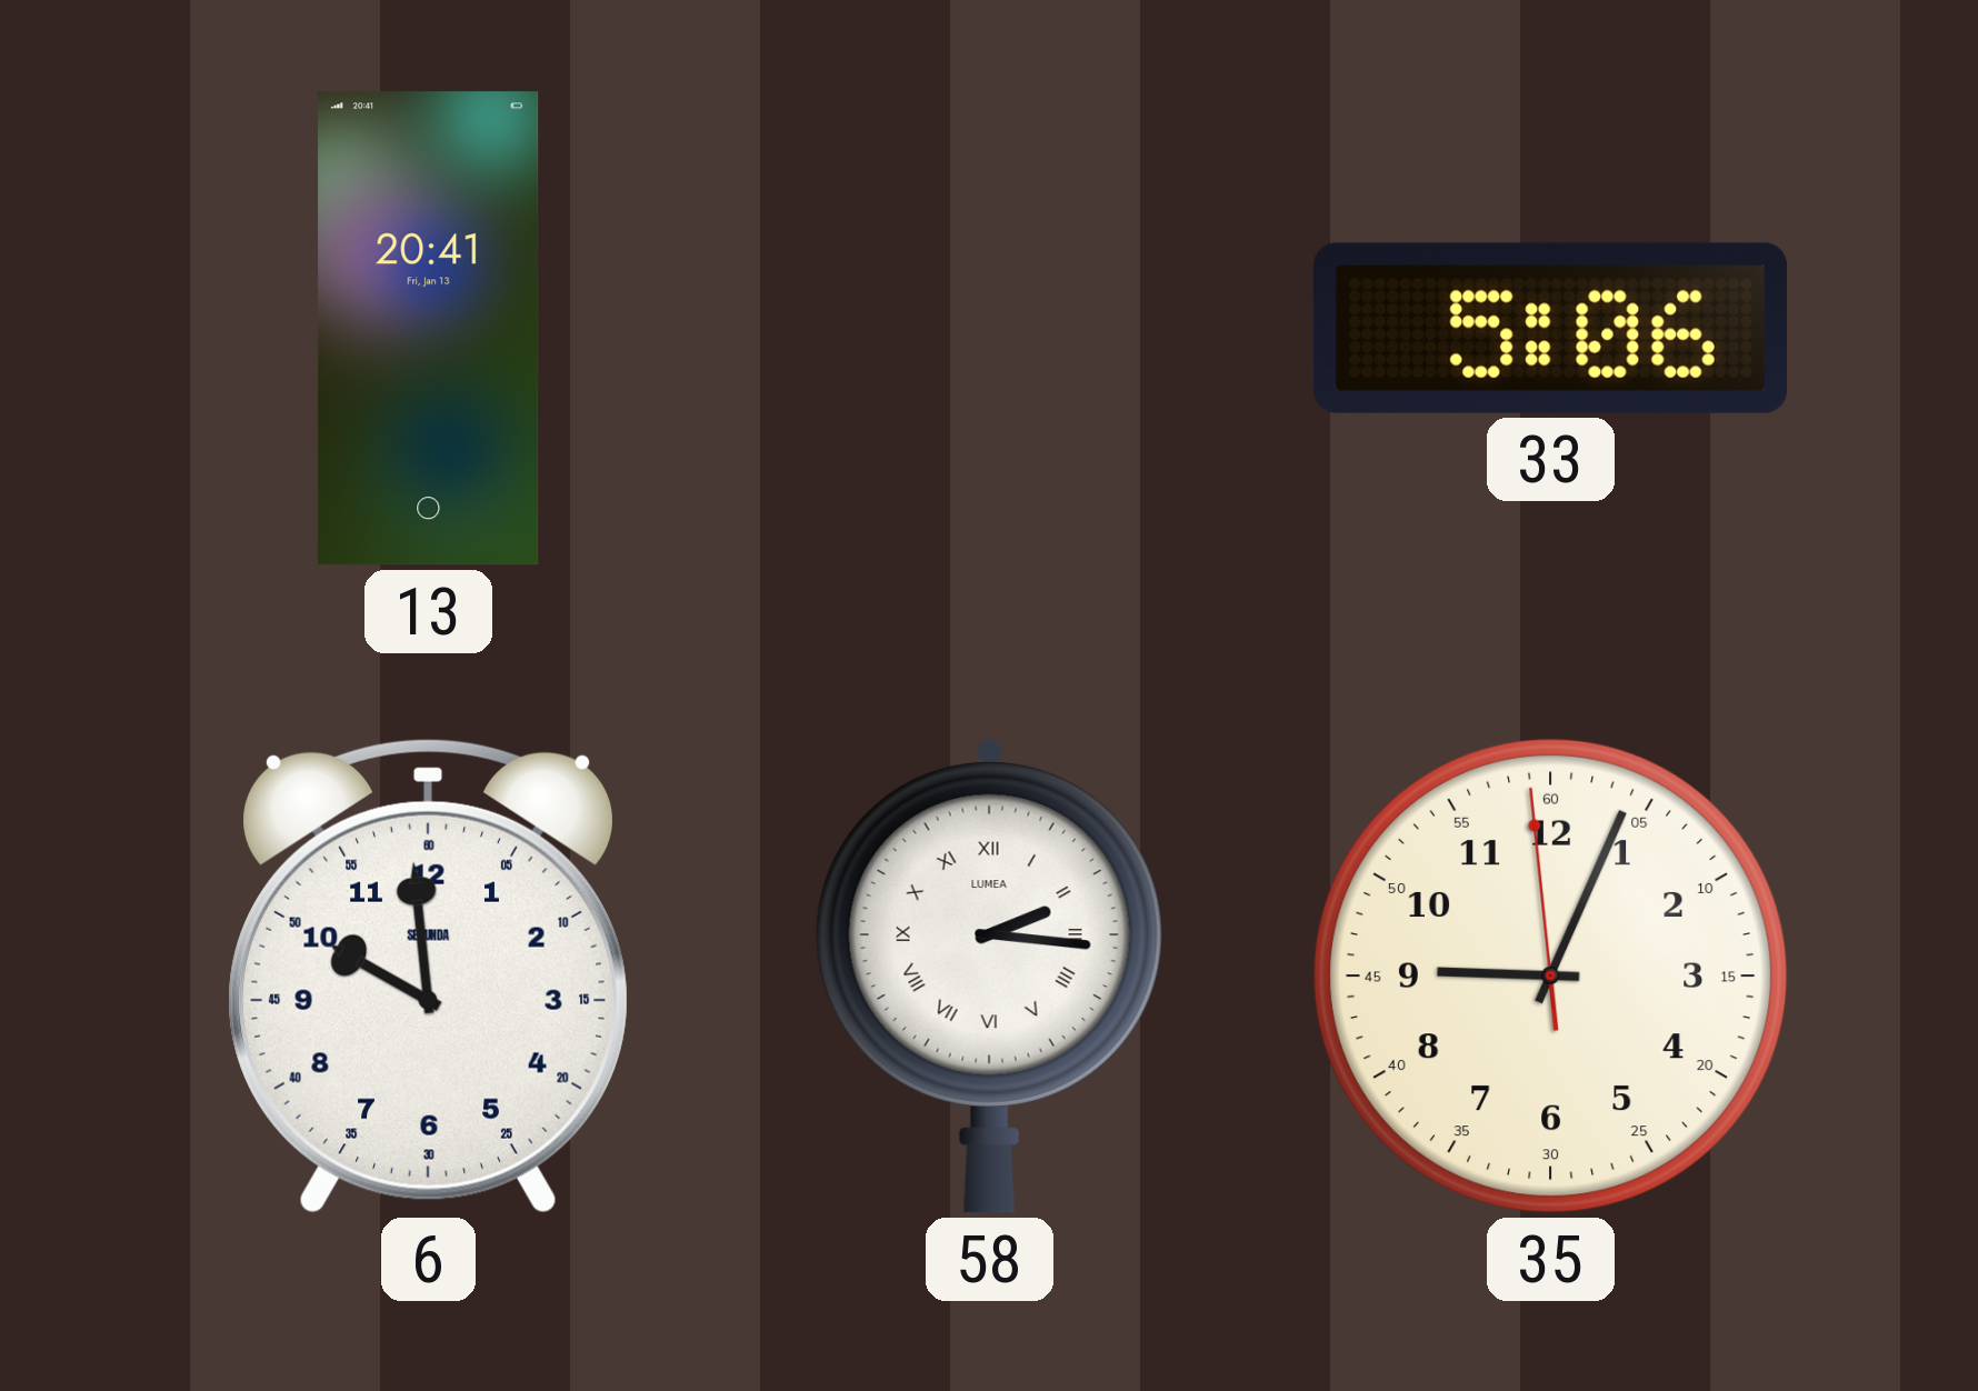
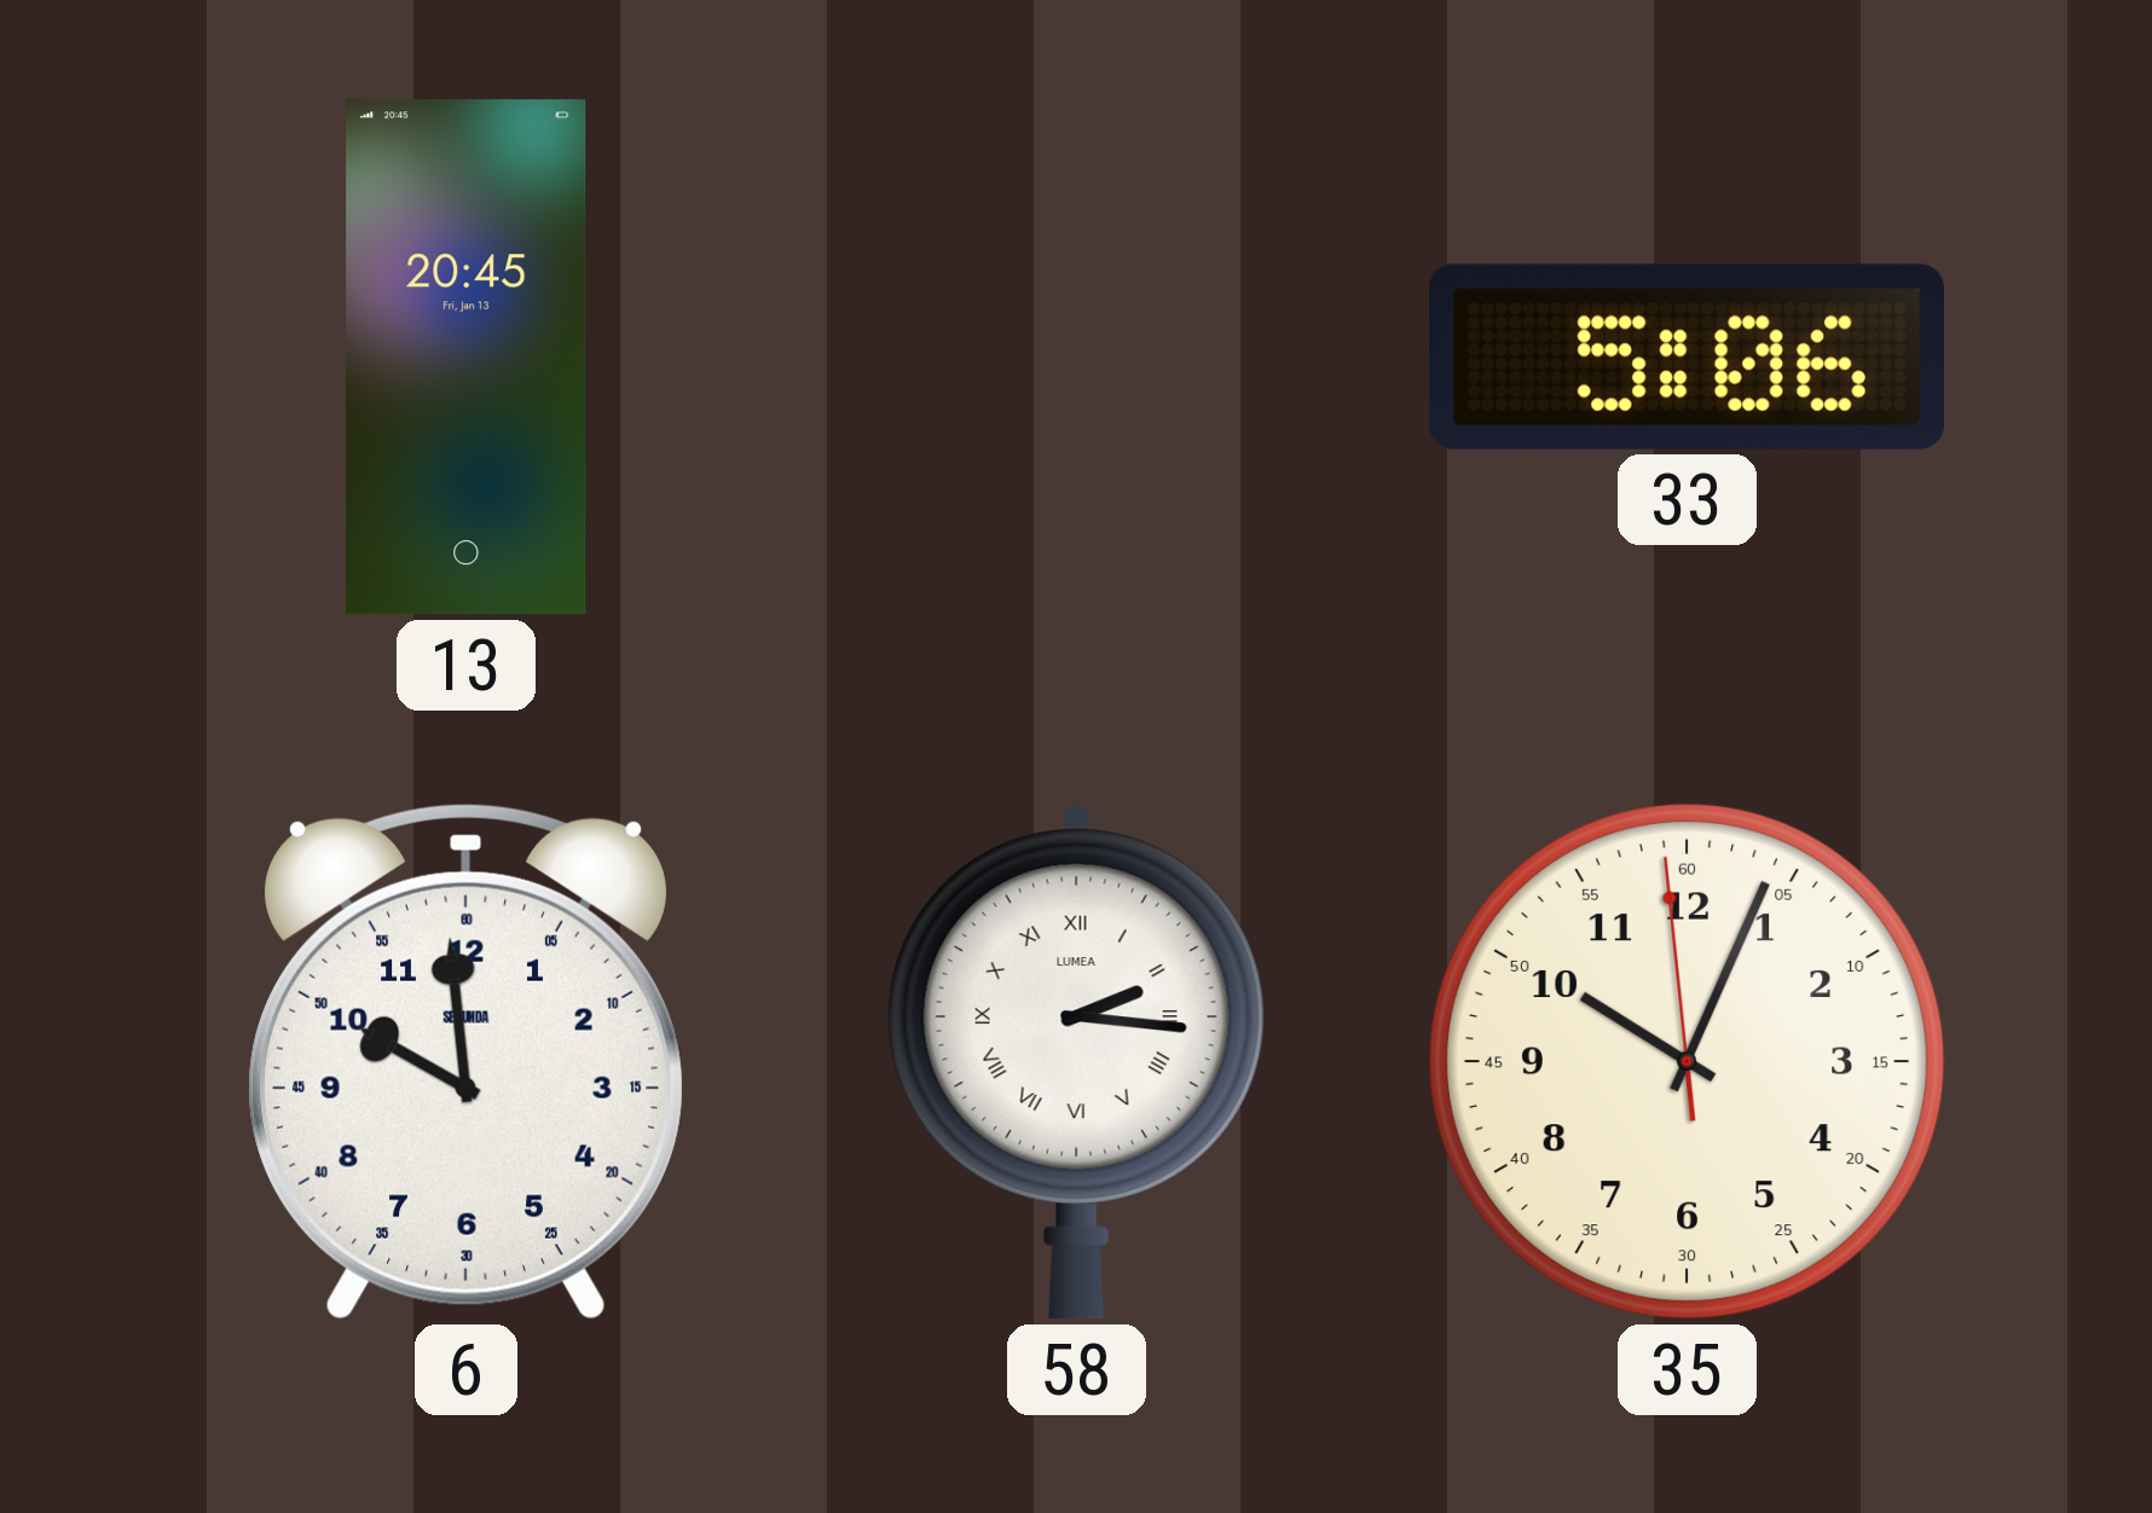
13: 20:41 -> 20:45
35: 9:03 -> 10:03
